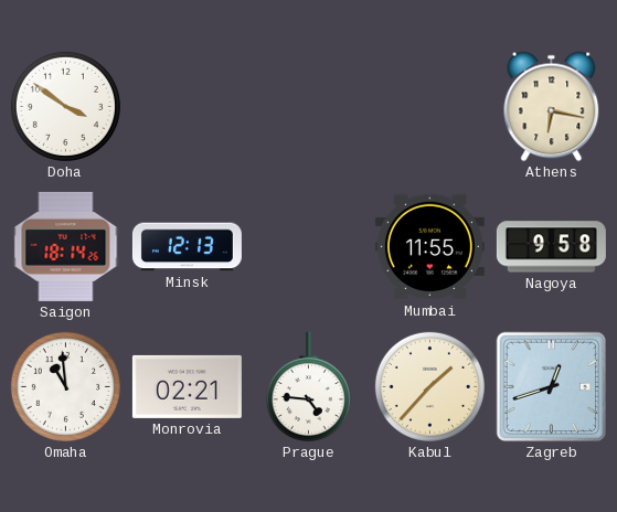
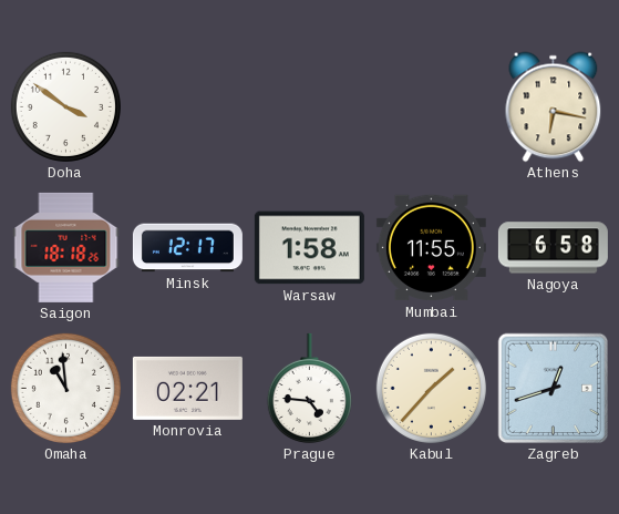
Saigon: 18:14 -> 18:18
Minsk: 12:13 -> 12:17
Warsaw: none -> 1:58
Nagoya: 9:58 -> 6:58
